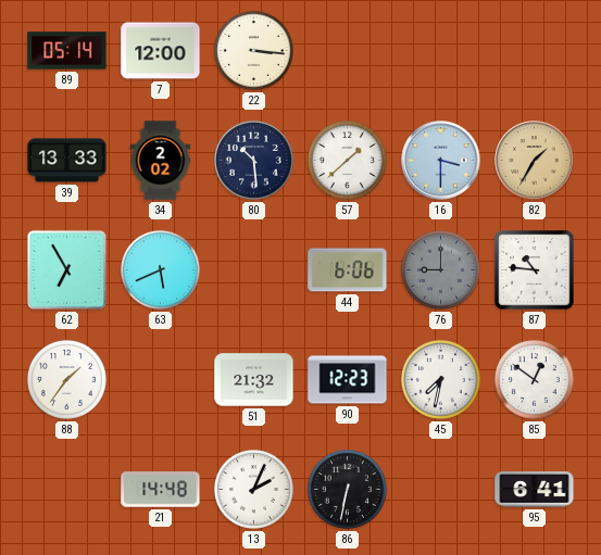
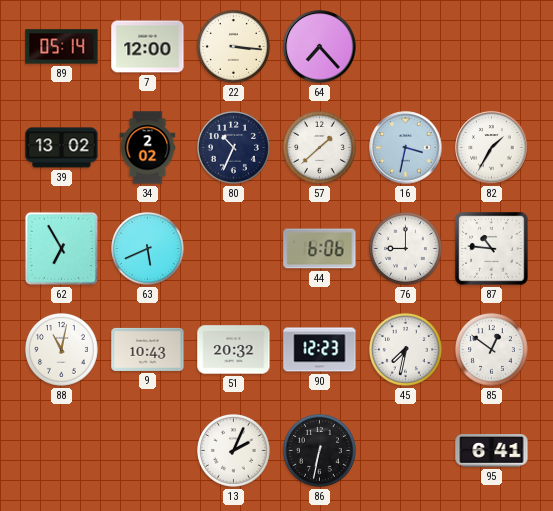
64: none -> 7:23
39: 13:33 -> 13:02
80: 10:29 -> 10:34
16: 3:30 -> 3:32
82 dial: champagne -> white
76 dial: grey -> white
88: 1:36 -> 11:02
9: none -> 10:43
51: 21:32 -> 20:32
21: 14:48 -> none
